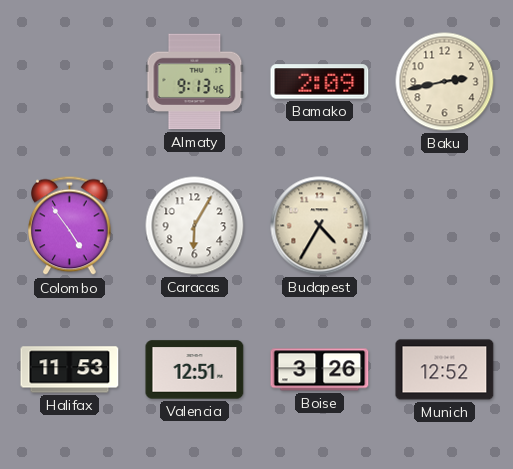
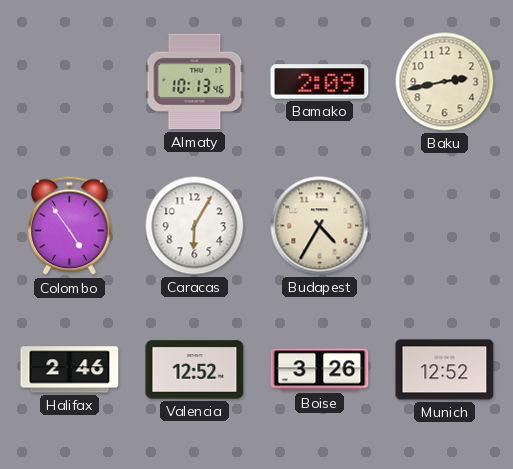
Almaty: 9:13 -> 10:13
Halifax: 11:53 -> 2:46
Valencia: 12:51 -> 12:52
